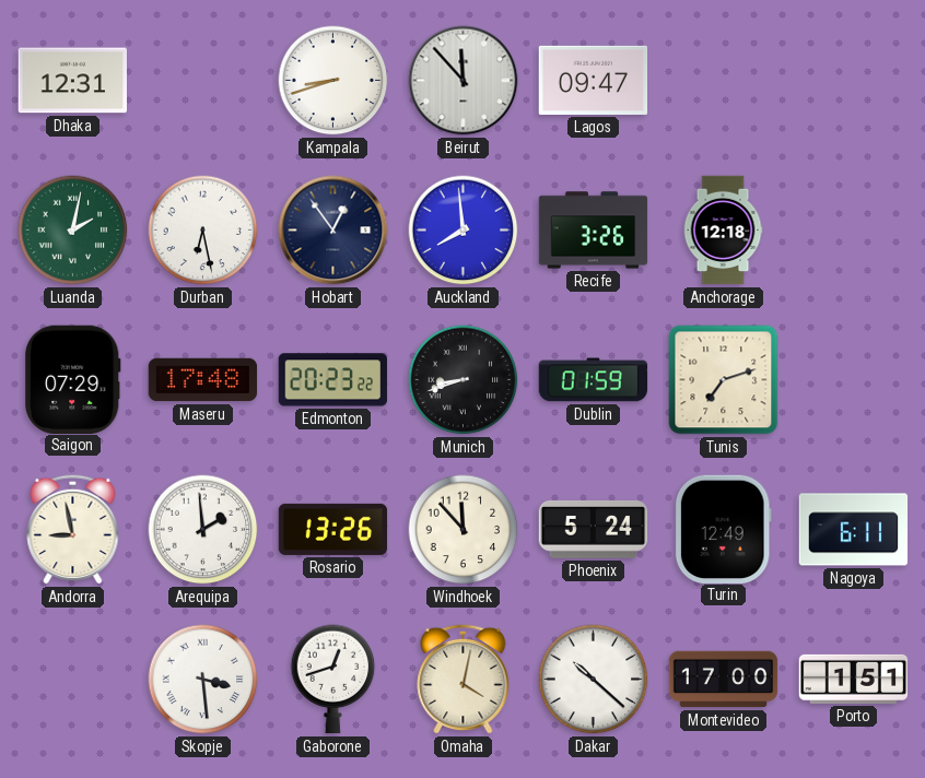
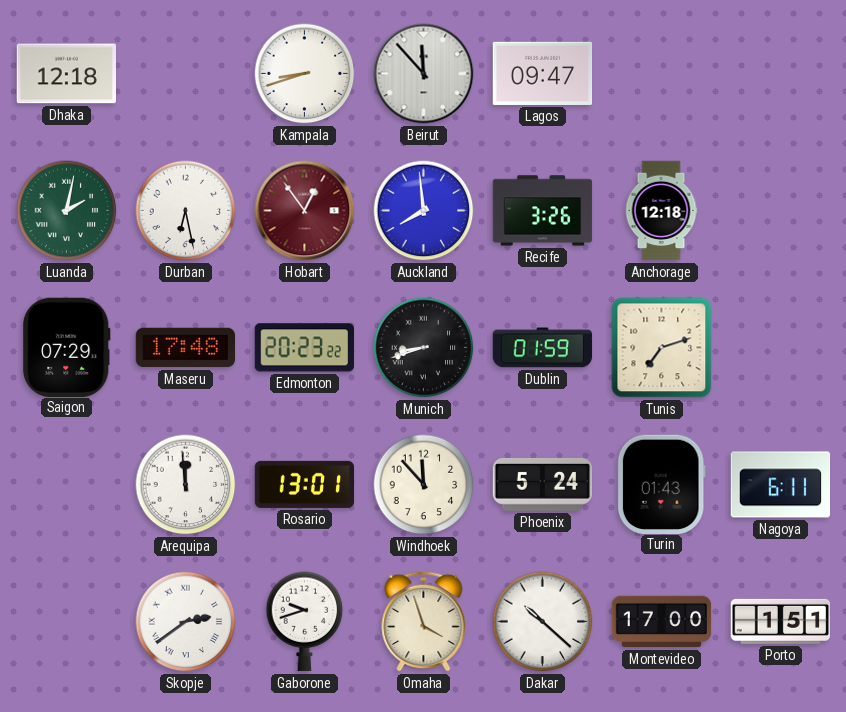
Dhaka: 12:31 -> 12:18
Hobart dial: navy -> burgundy
Andorra: 8:58 -> none
Arequipa: 1:59 -> 11:59
Rosario: 13:26 -> 13:01
Turin: 12:49 -> 01:43
Skopje: 3:29 -> 2:39
Gaborone: 12:42 -> 9:42
Omaha: 4:02 -> 3:57
